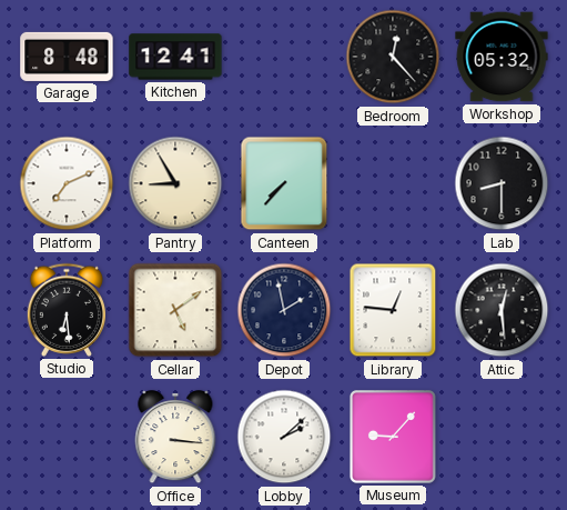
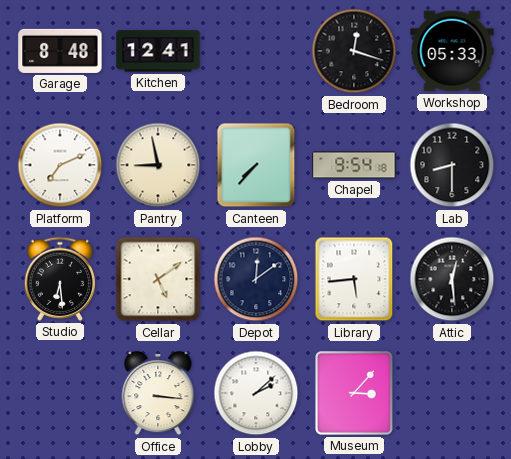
Bedroom: 12:23 -> 12:18
Workshop: 05:32 -> 05:33
Pantry: 8:55 -> 8:58
Chapel: none -> 9:54
Depot: 1:58 -> 12:09
Library: 12:46 -> 5:44
Museum: 9:07 -> 3:07
